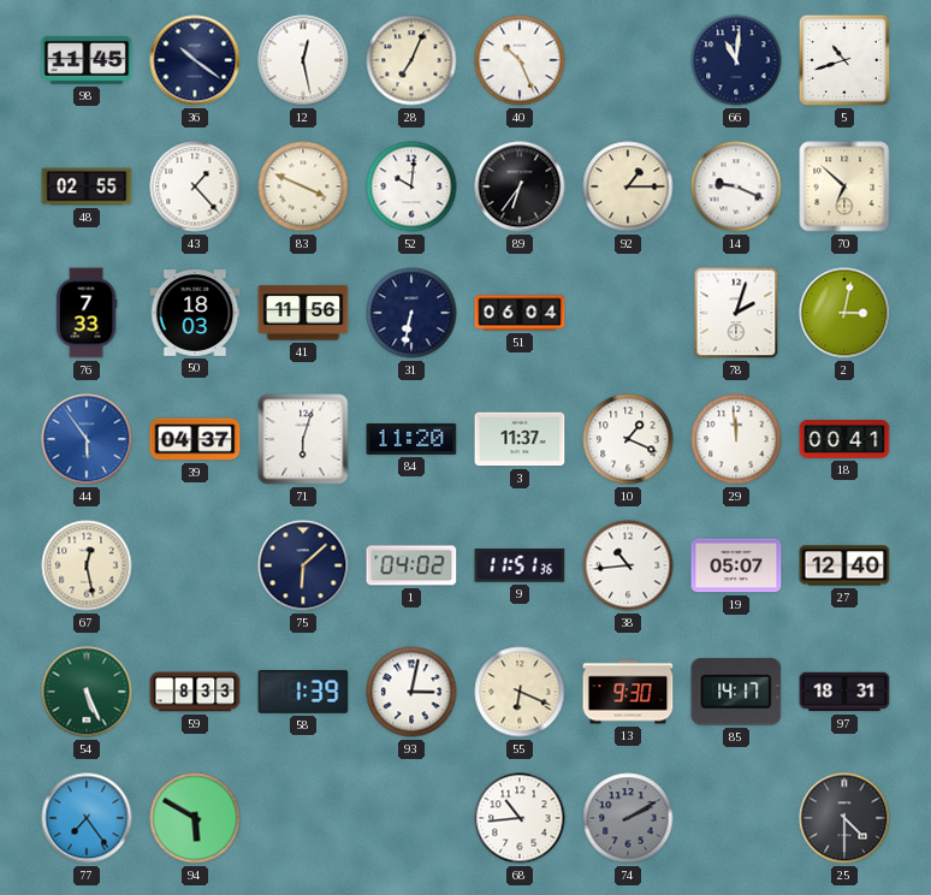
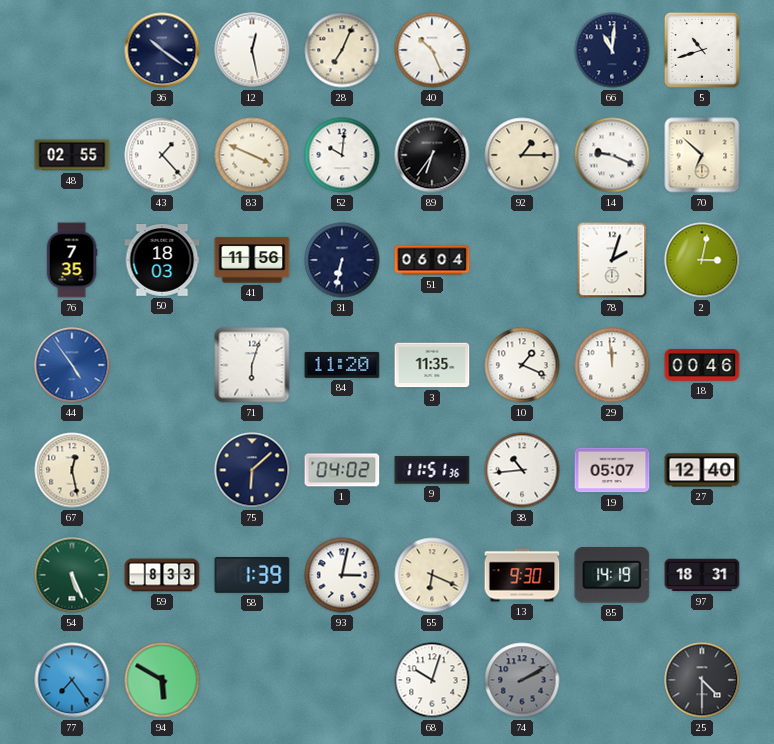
98: 11:45 -> none
76: 7:33 -> 7:35
44: 5:54 -> 4:54
39: 04:37 -> none
3: 11:37 -> 11:35
18: 00:41 -> 00:46
85: 14:17 -> 14:19
68: 10:44 -> 10:03
